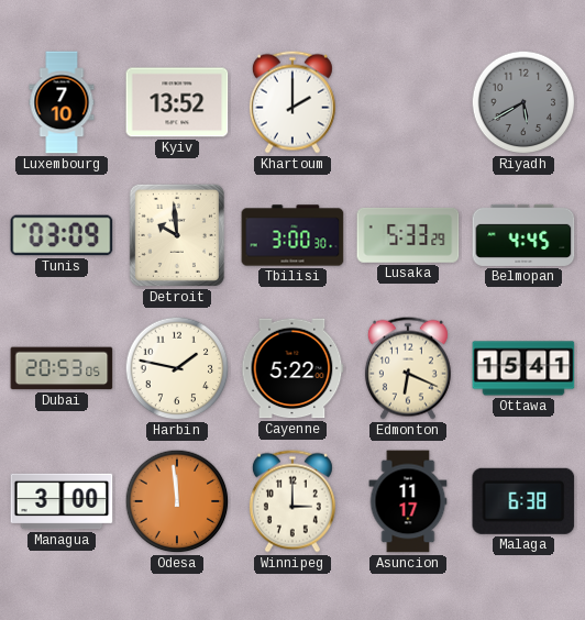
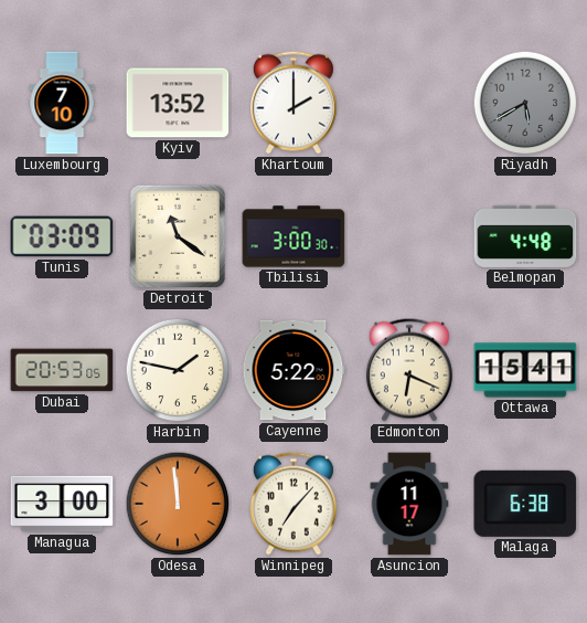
Detroit: 9:59 -> 11:21
Lusaka: 5:33 -> none
Belmopan: 4:45 -> 4:48
Winnipeg: 3:00 -> 7:07
